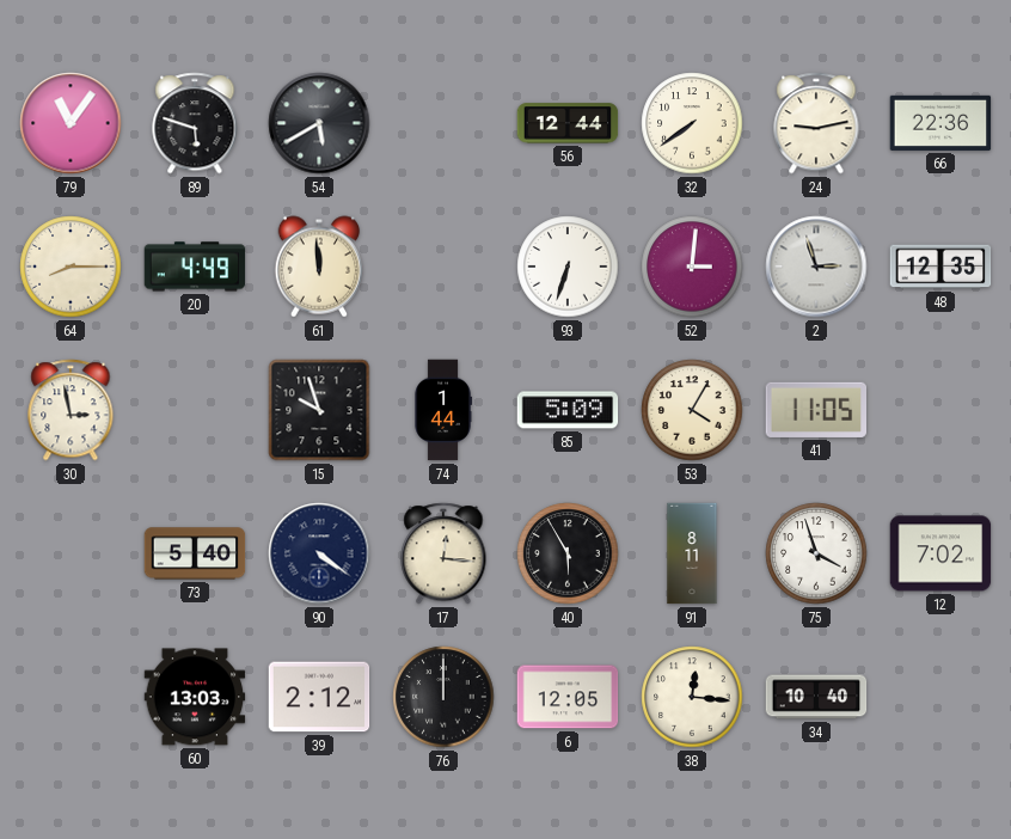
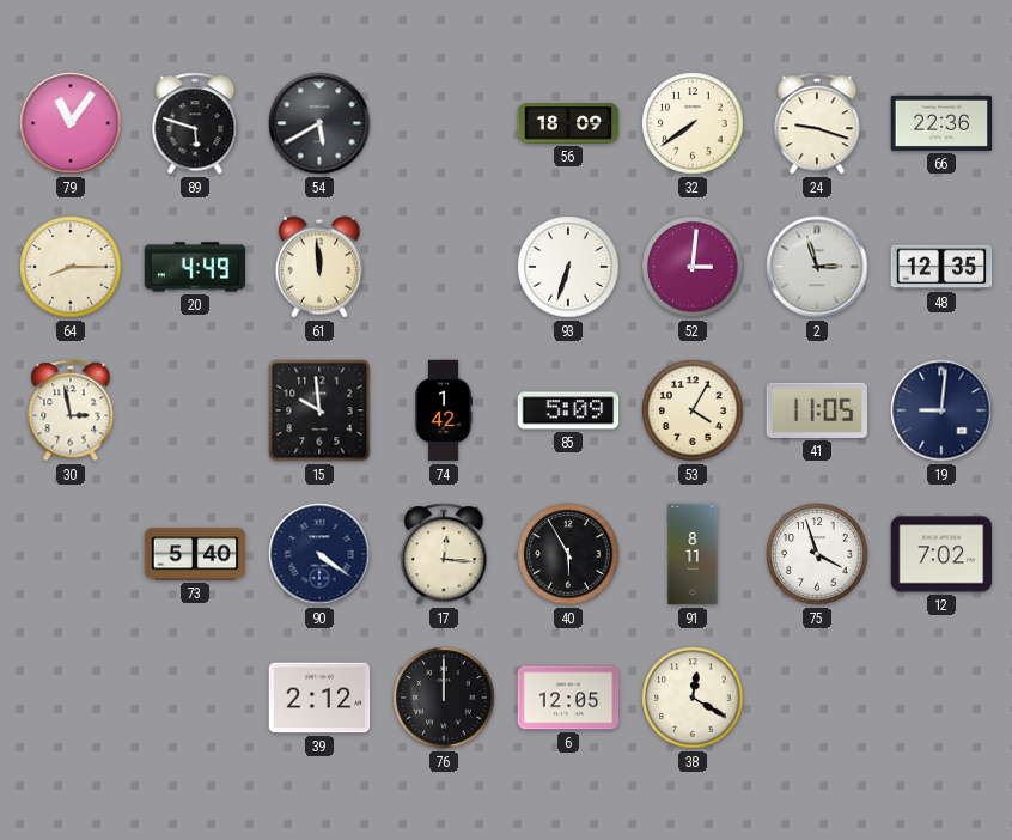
56: 12:44 -> 18:09
24: 9:13 -> 9:18
15: 9:57 -> 9:59
74: 1:44 -> 1:42
19: none -> 9:01
60: 13:03 -> none
38: 12:16 -> 12:20
34: 10:40 -> none
